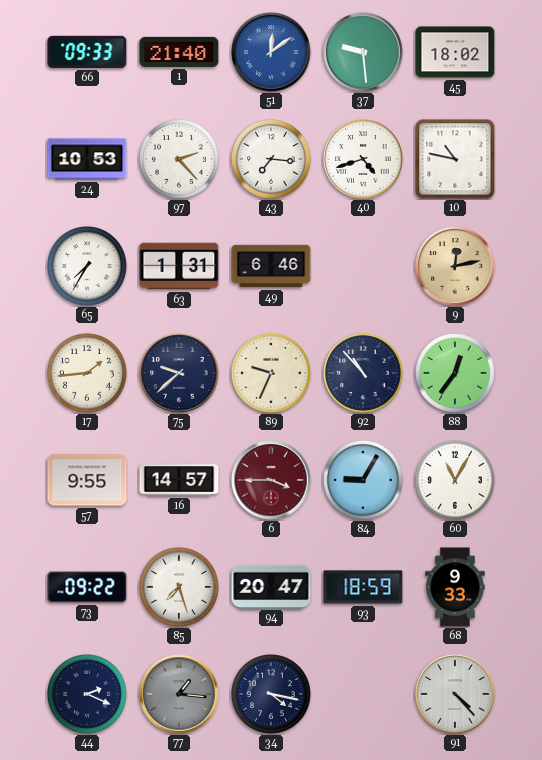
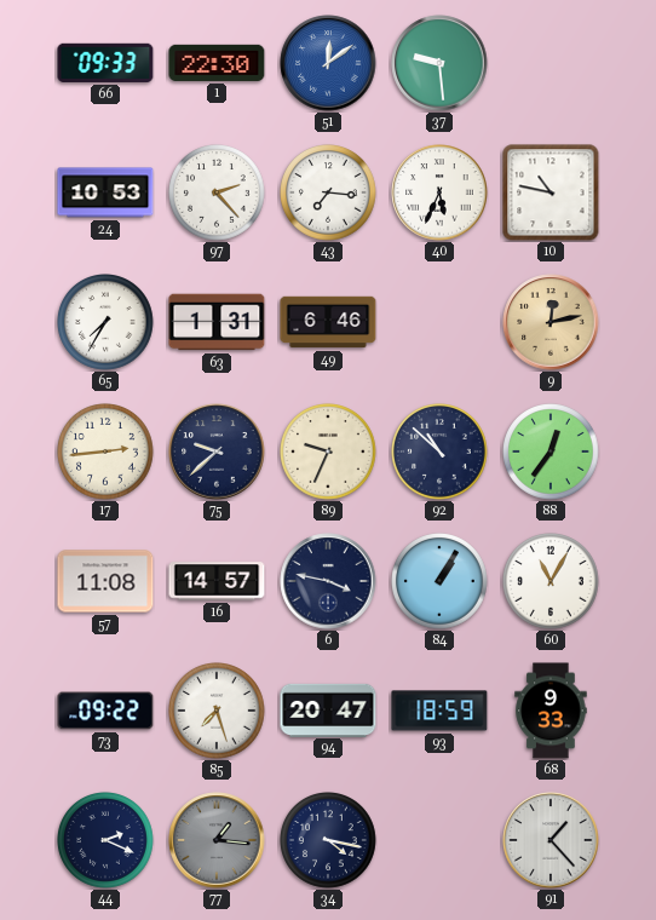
1: 21:40 -> 22:30
45: 18:02 -> none
40: 4:42 -> 5:34
17: 1:44 -> 2:44
92: 10:53 -> 10:52
57: 9:55 -> 11:08
6: 3:45 -> 3:47
6 dial: burgundy -> navy
84: 9:05 -> 1:05
91: 4:23 -> 1:23
